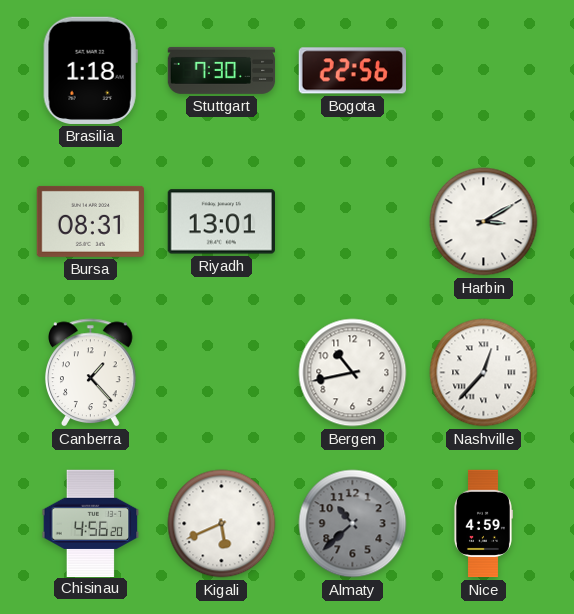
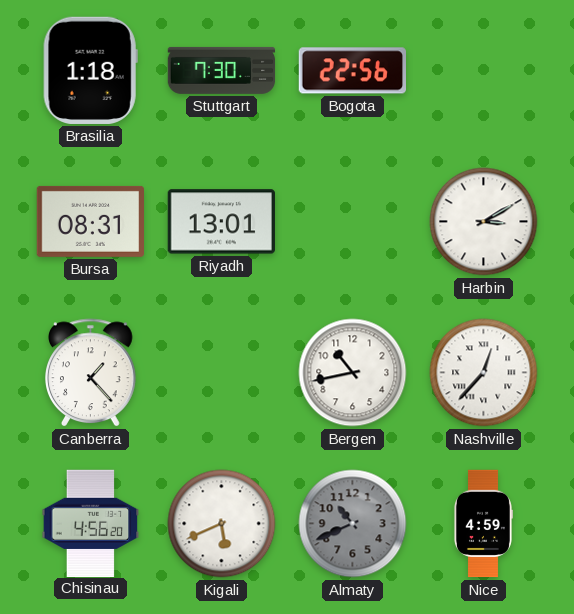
Almaty: 10:38 -> 10:41
